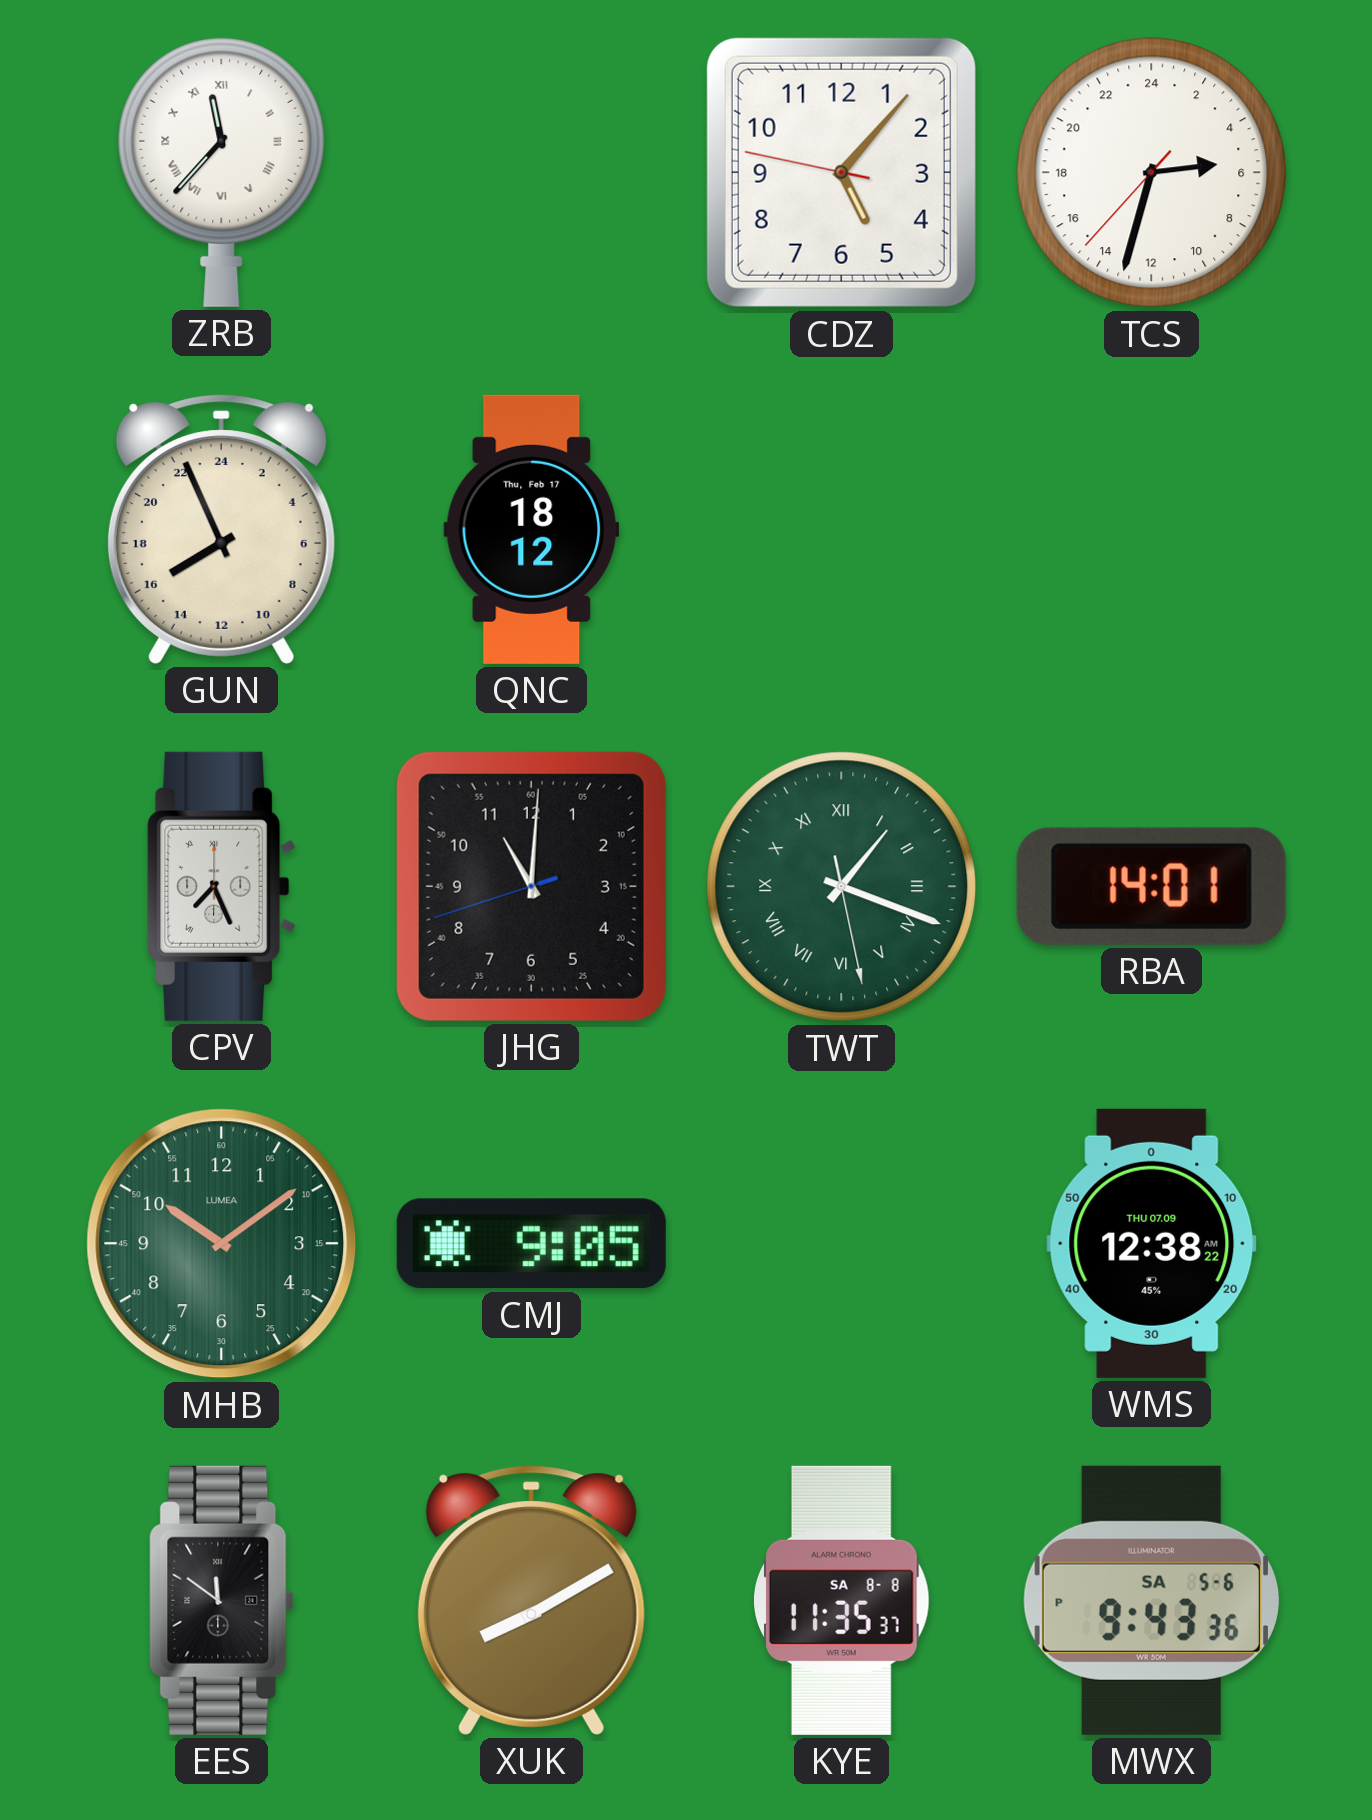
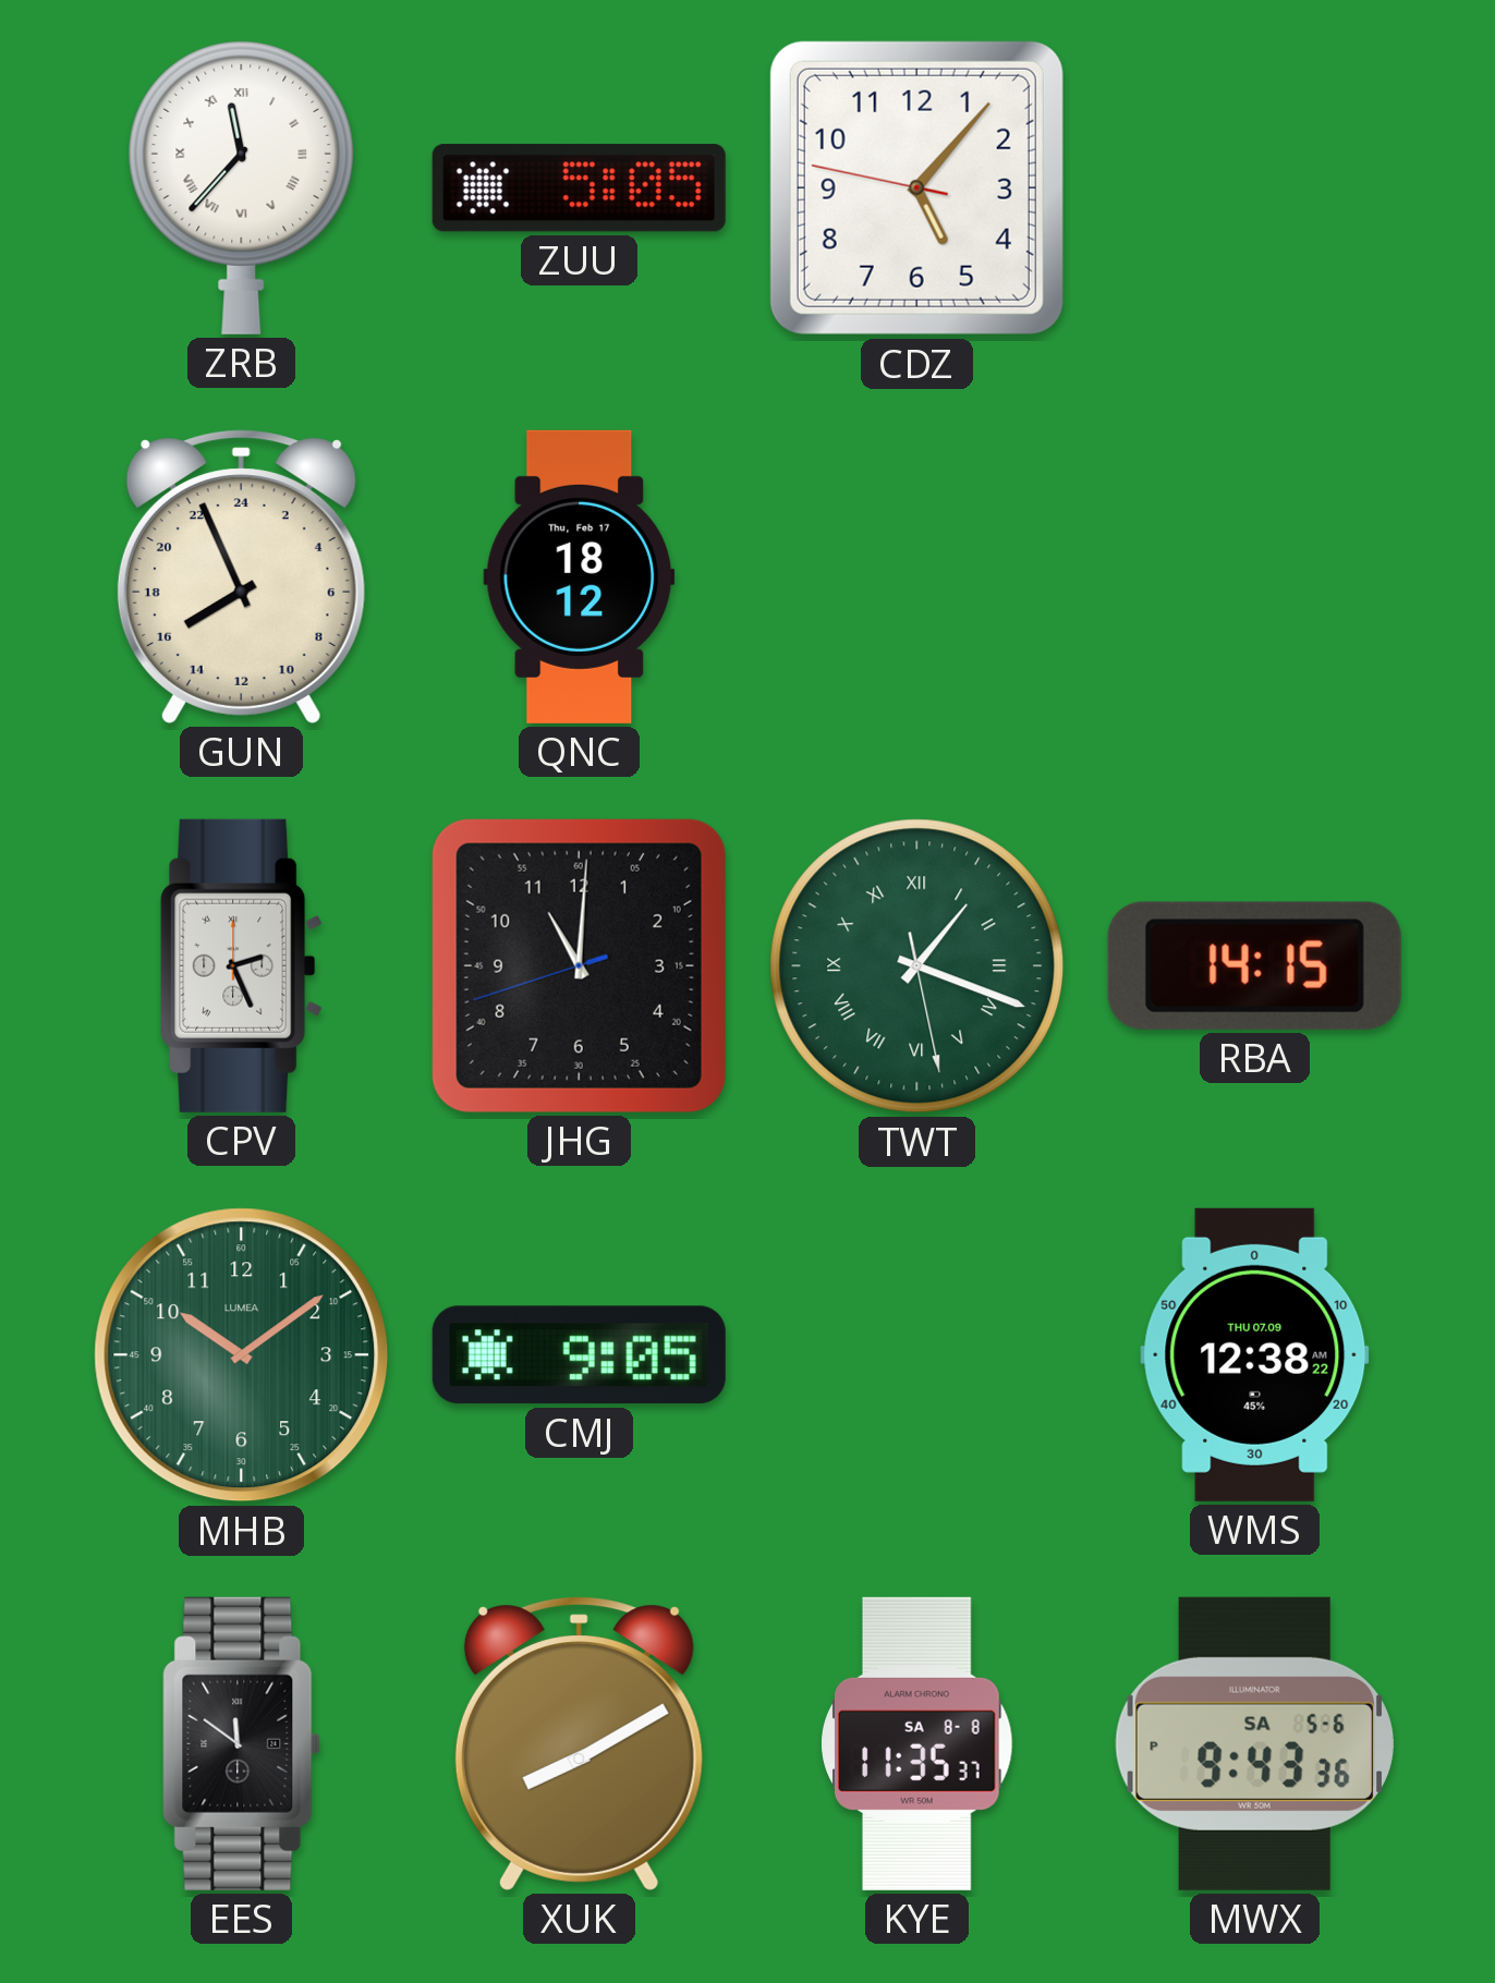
ZUU: none -> 5:05
TCS: 5:32 -> none
CPV: 7:26 -> 2:26
RBA: 14:01 -> 14:15
